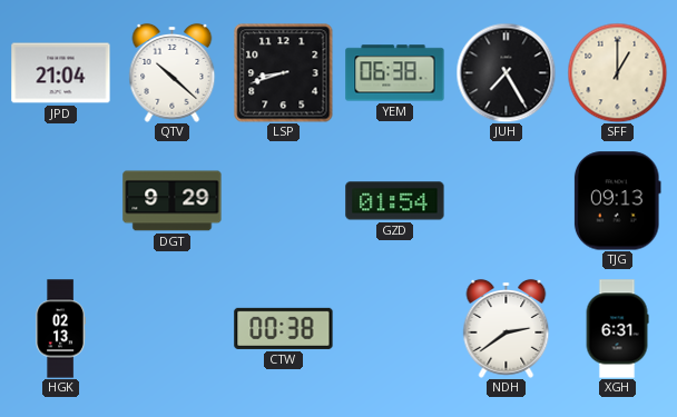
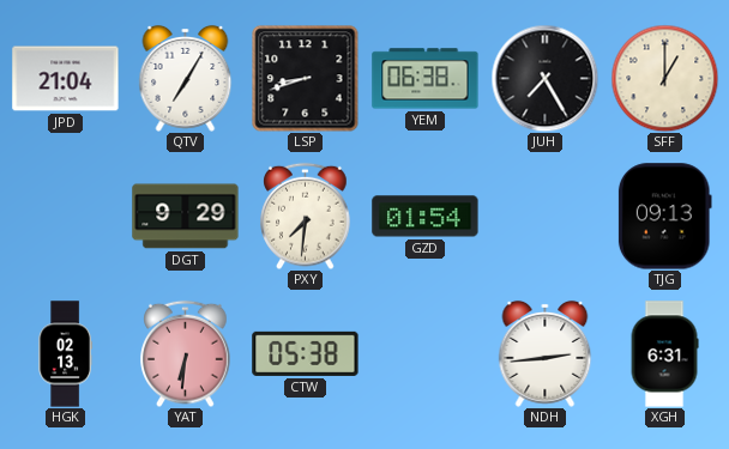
QTV: 10:22 -> 7:05
PXY: none -> 7:31
YAT: none -> 6:31
CTW: 00:38 -> 05:38
NDH: 2:39 -> 2:44
